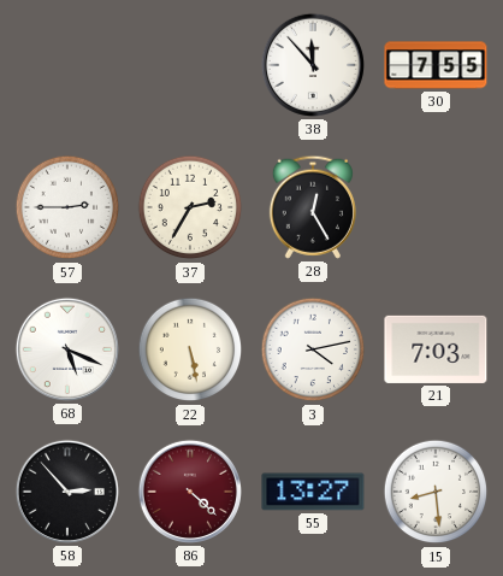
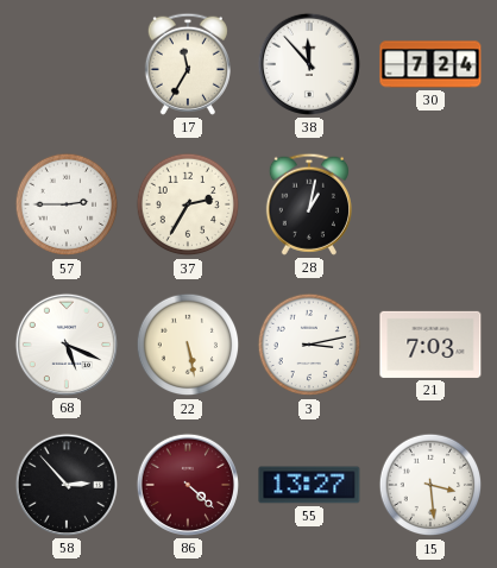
17: none -> 11:35
30: 7:55 -> 7:24
28: 12:25 -> 1:02
3: 4:13 -> 3:13
15: 8:29 -> 3:29
